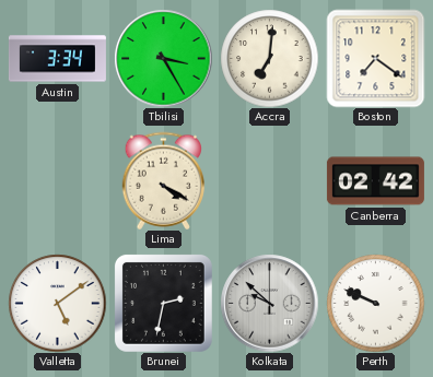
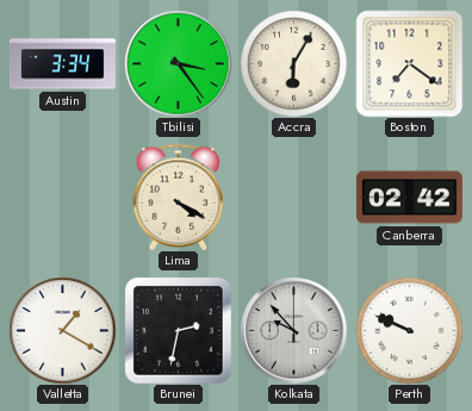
Tbilisi: 3:25 -> 3:24
Accra: 7:01 -> 6:05
Valletta: 5:09 -> 1:20
Kolkata: 9:52 -> 9:53
